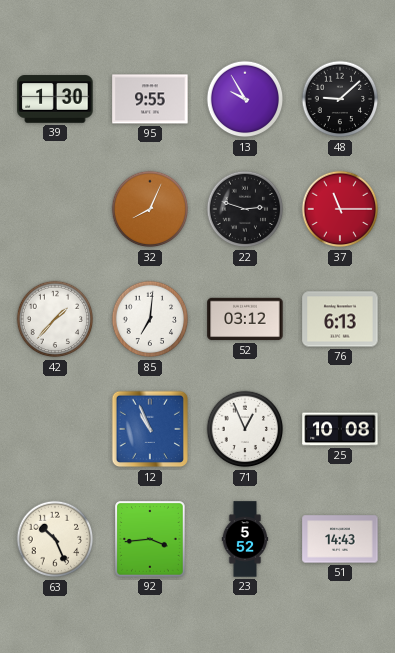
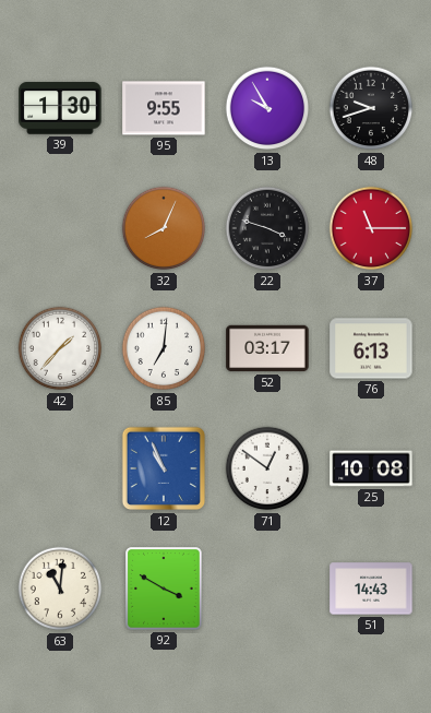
48: 9:08 -> 9:42
22: 2:48 -> 3:48
52: 03:12 -> 03:17
71: 12:56 -> 12:51
63: 10:26 -> 11:01
92: 3:44 -> 3:50
23: 5:52 -> none
